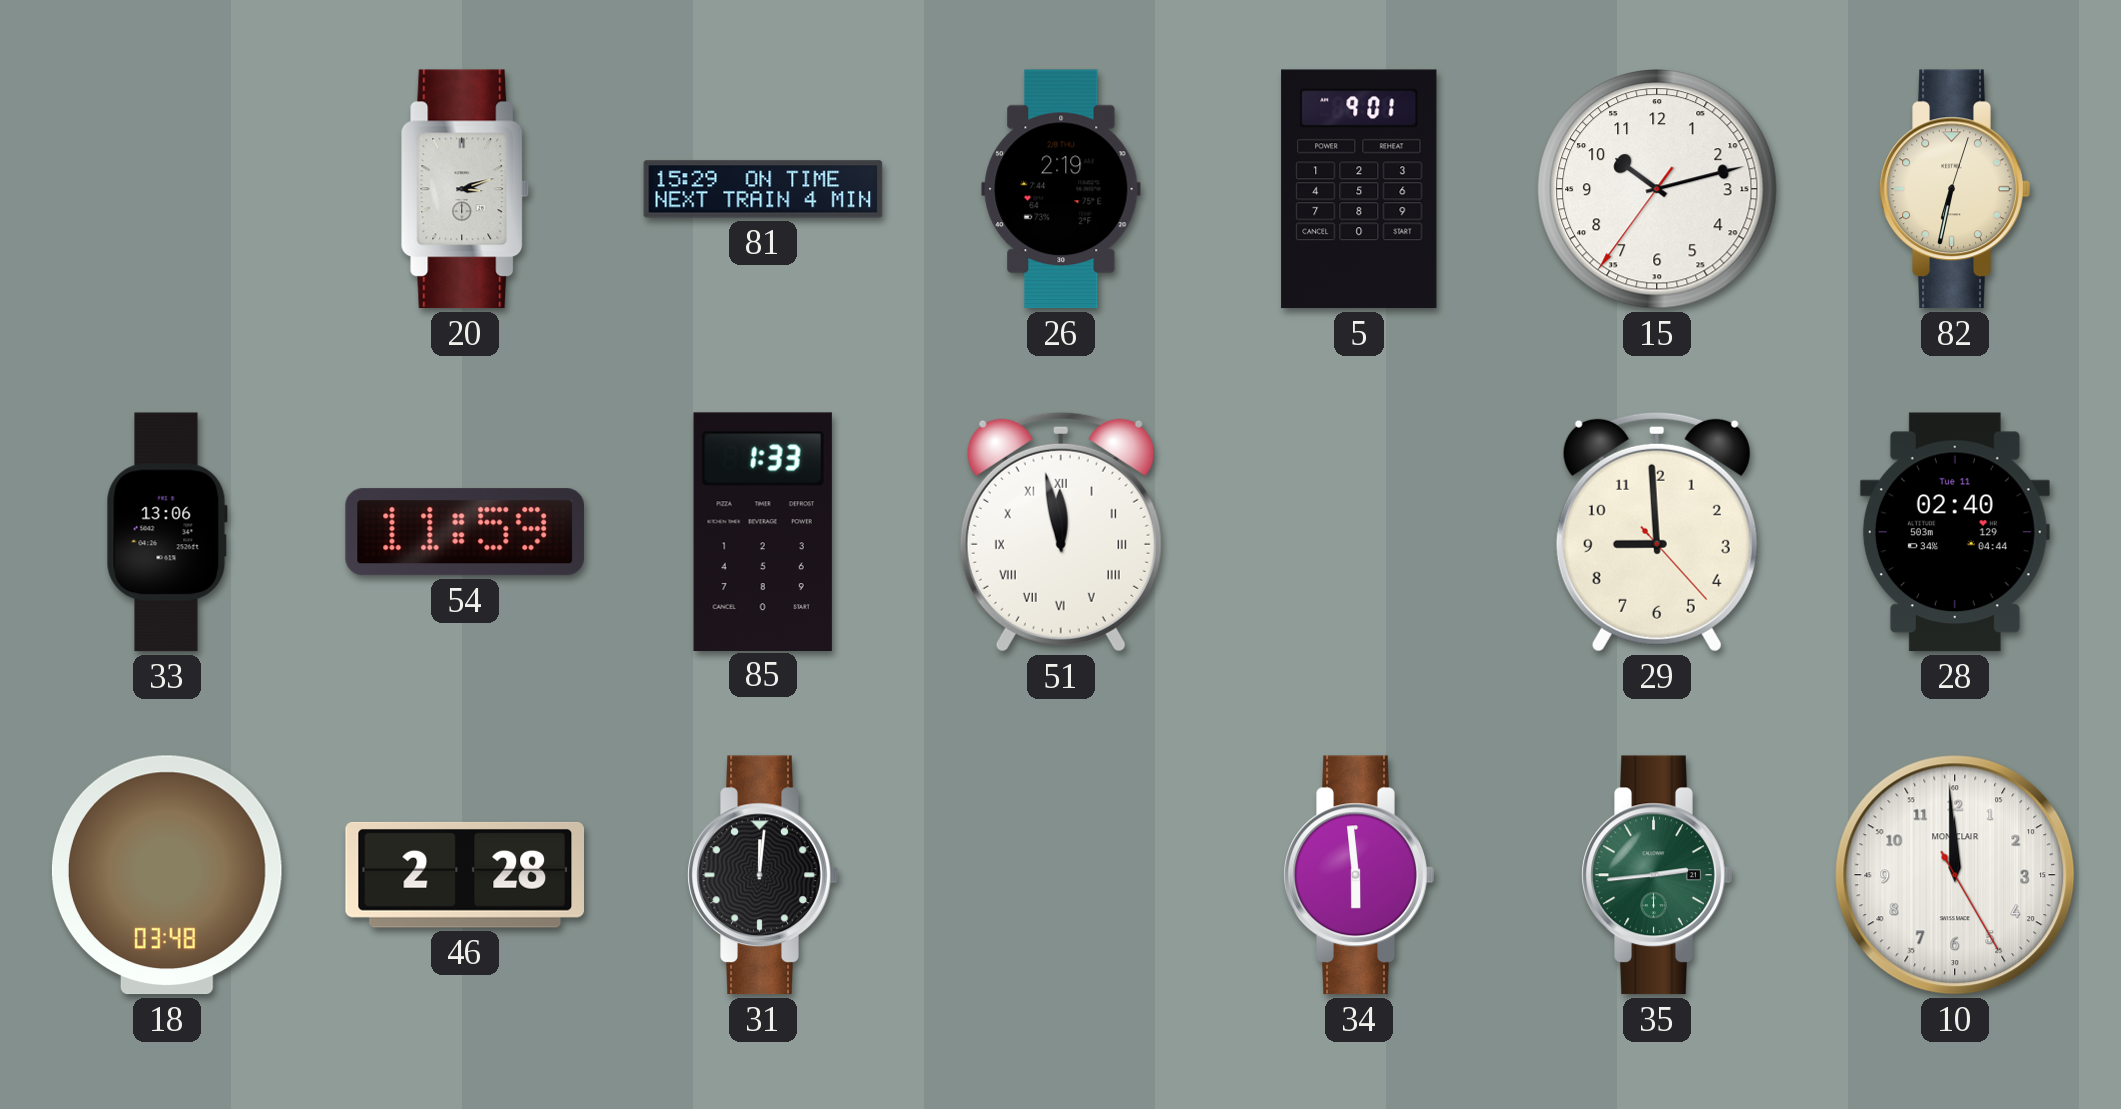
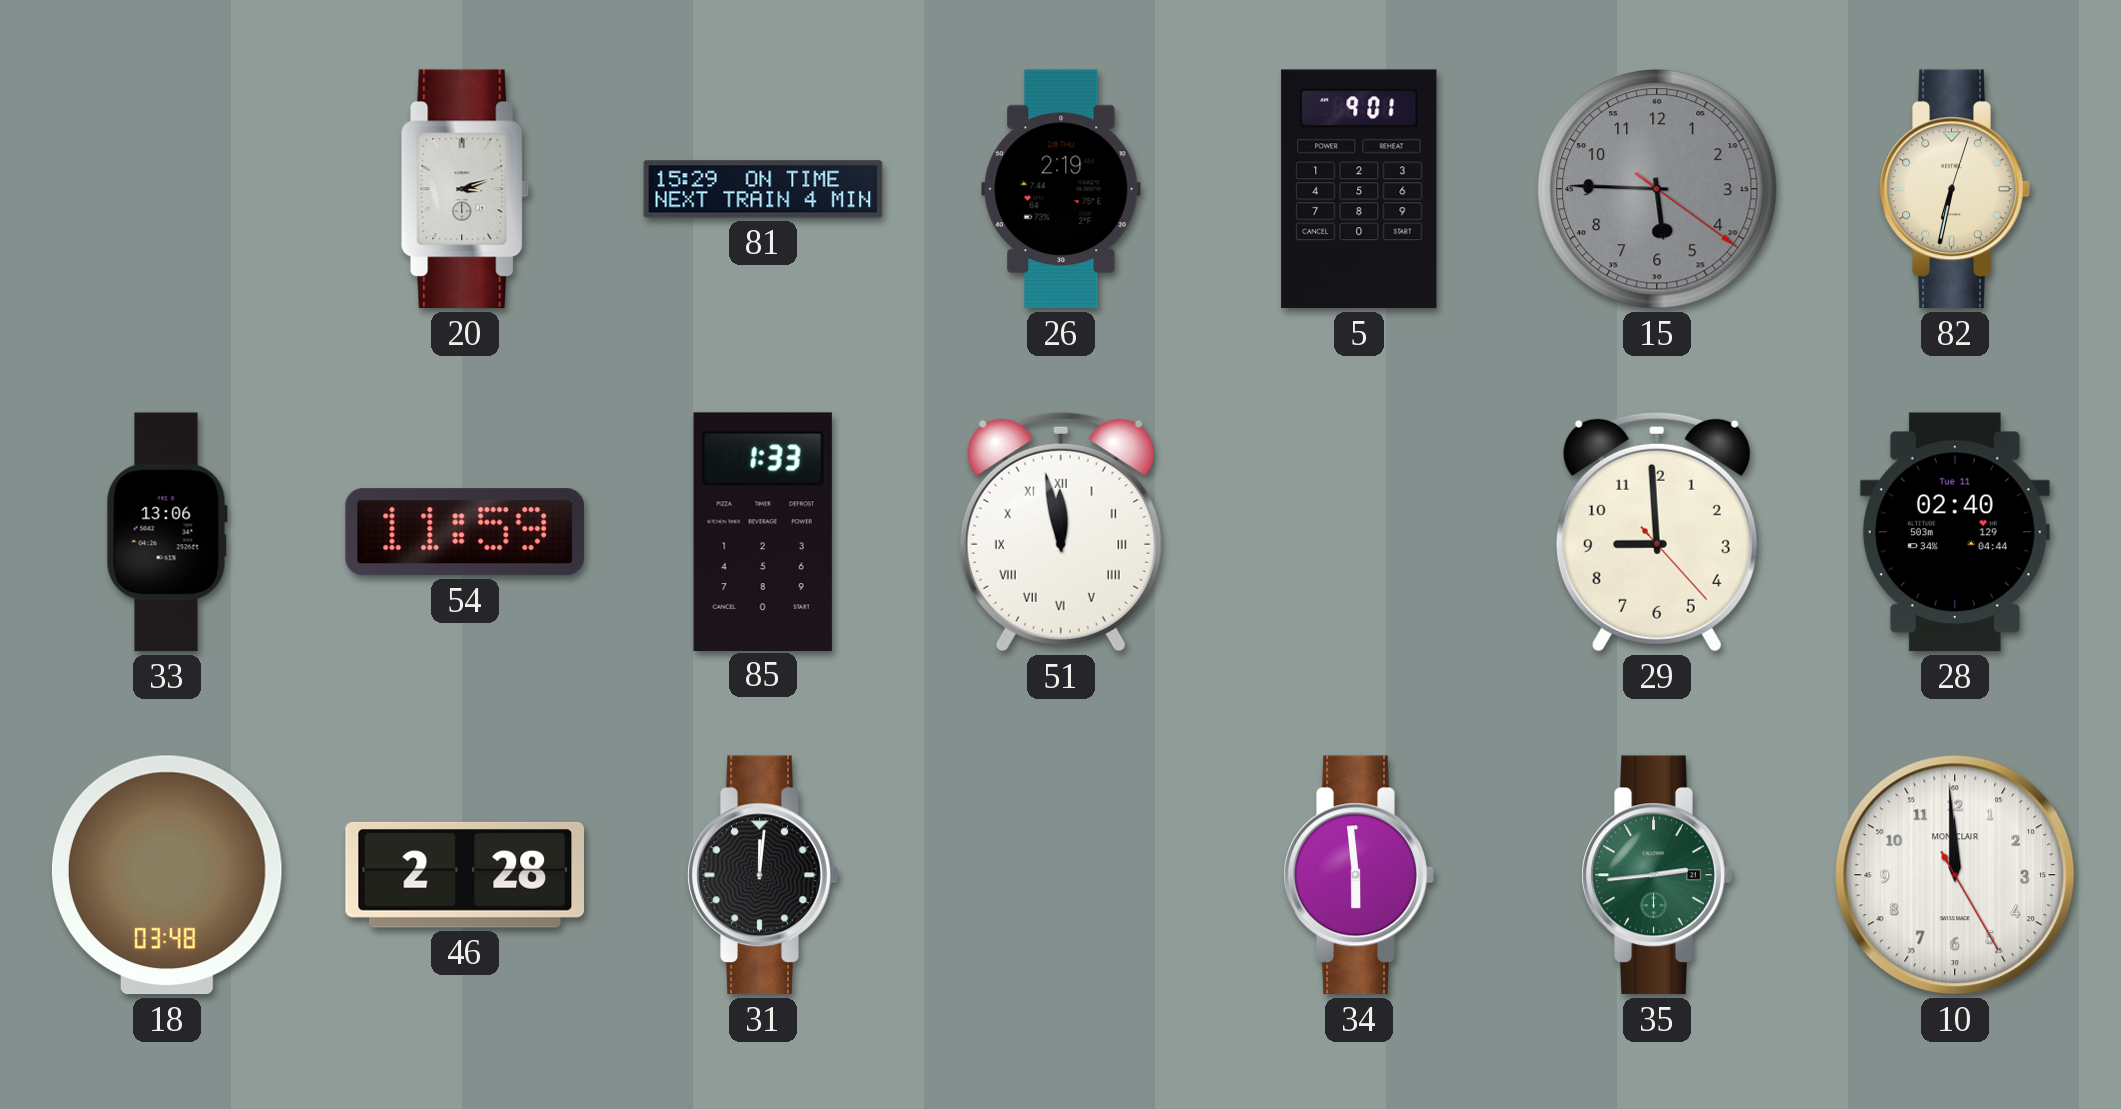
15: 10:12 -> 5:45
15 dial: white -> grey
